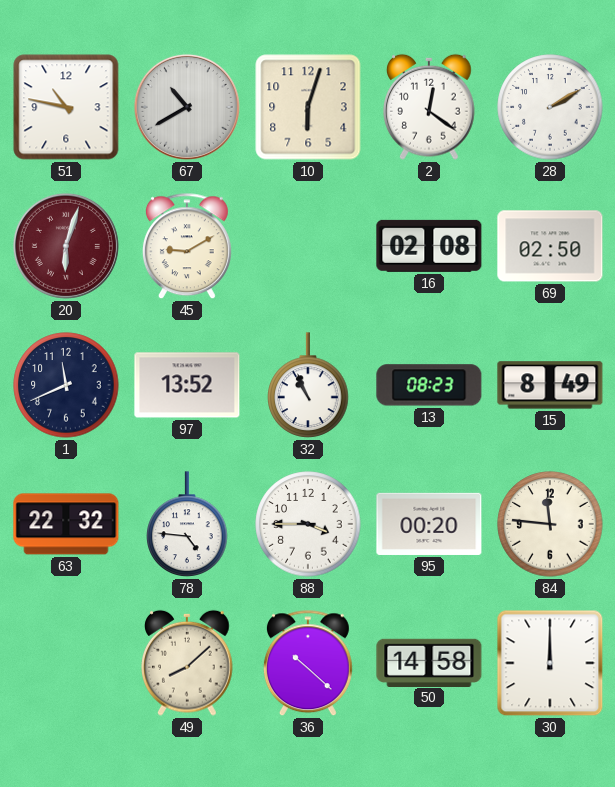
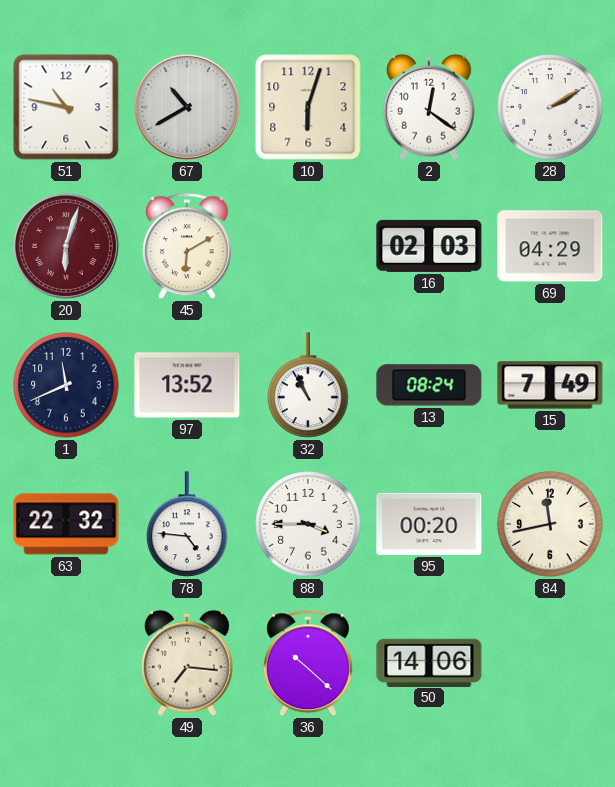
45: 9:10 -> 6:10
16: 02:08 -> 02:03
69: 02:50 -> 04:29
13: 08:23 -> 08:24
15: 8:49 -> 7:49
84: 11:46 -> 11:43
49: 8:08 -> 7:16
50: 14:58 -> 14:06
30: 12:00 -> none
